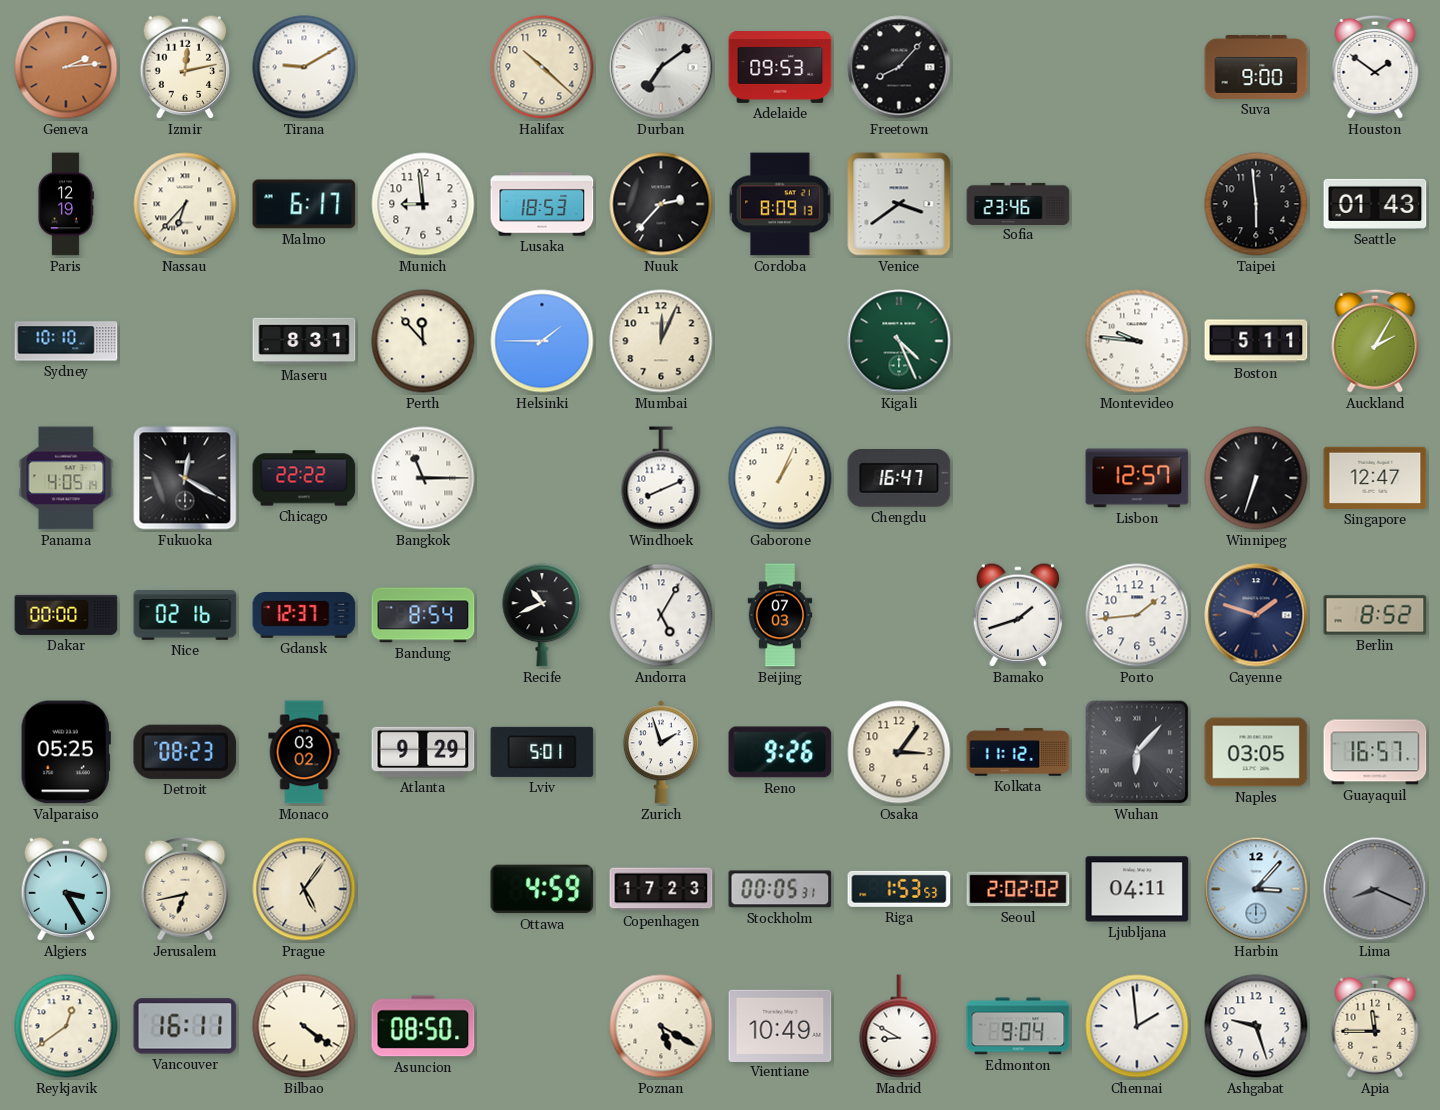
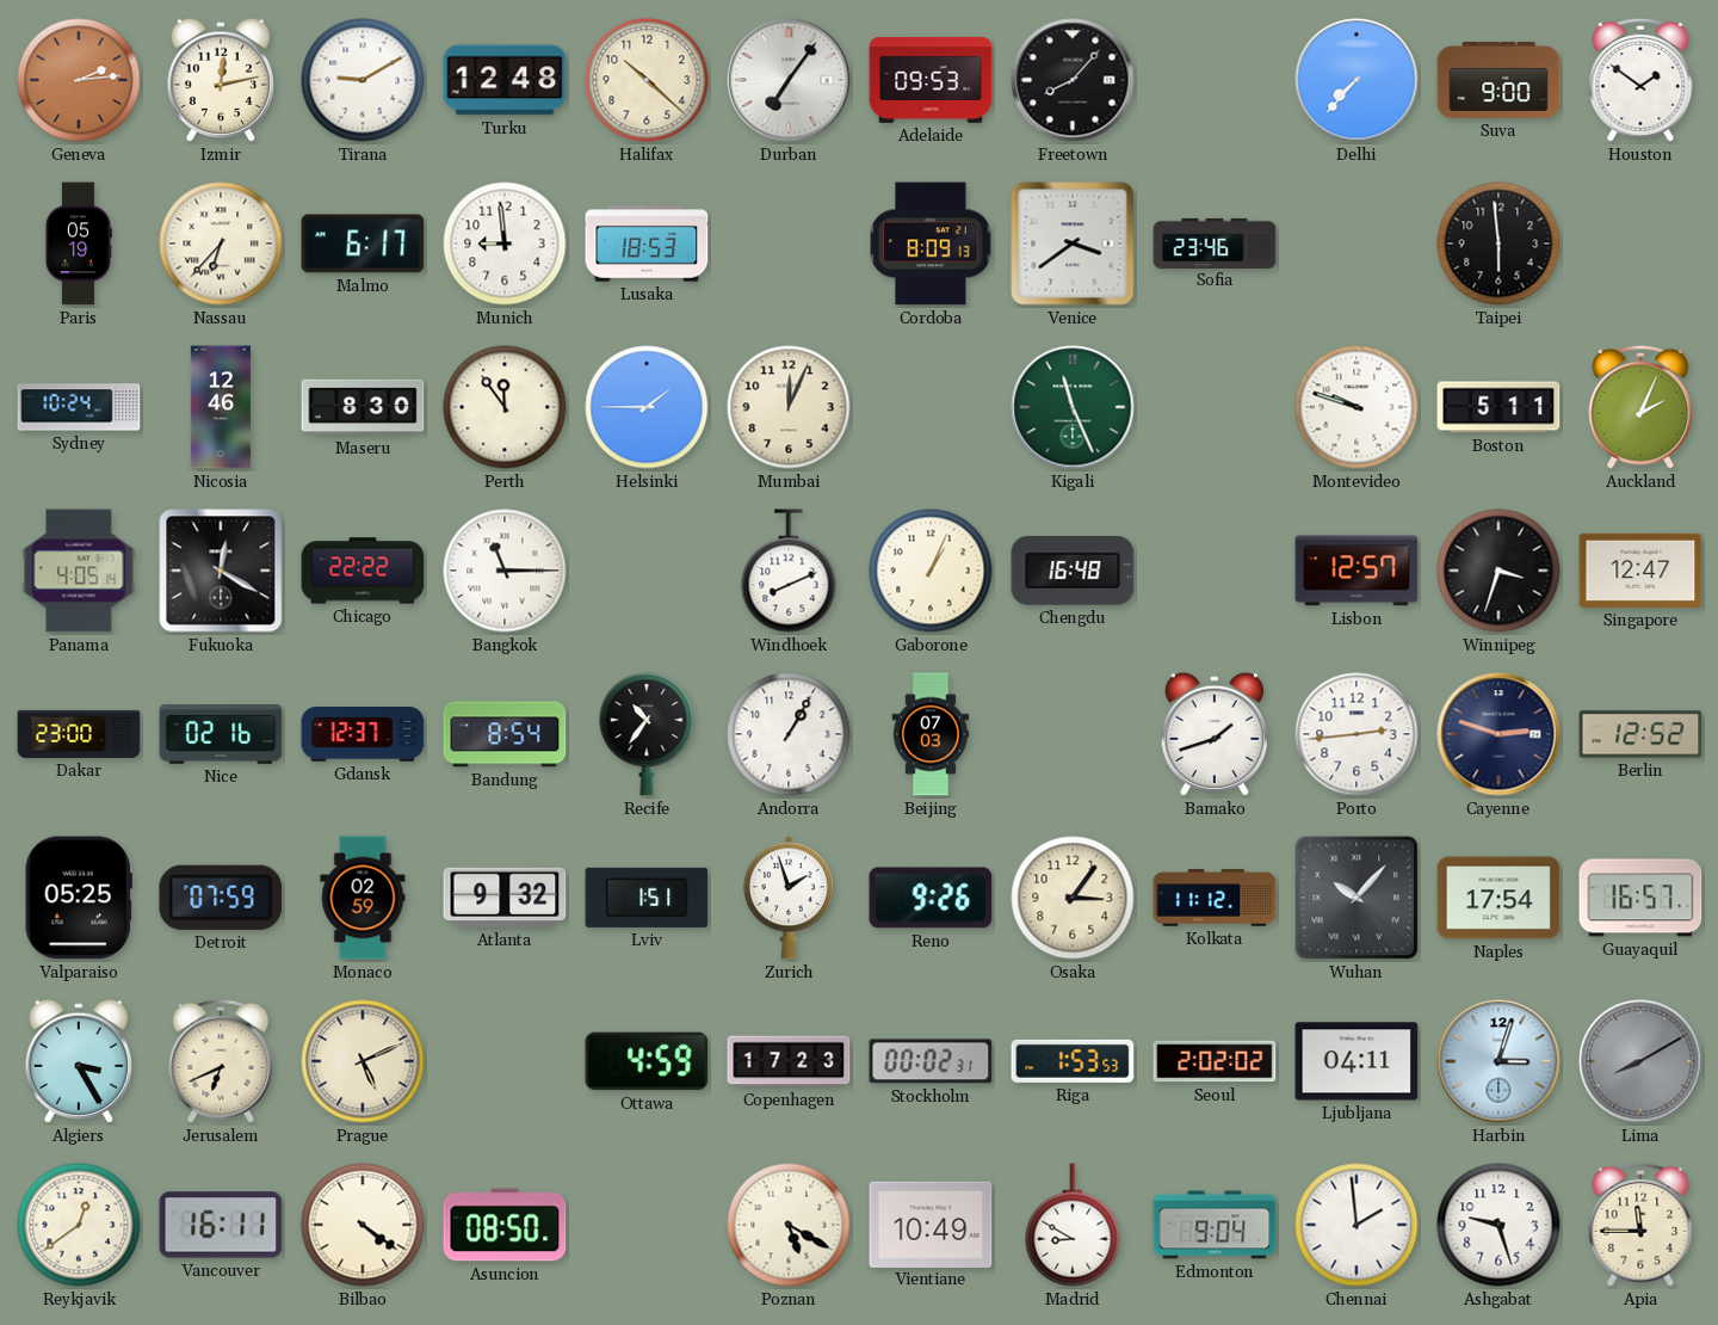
Turku: none -> 12:48
Durban: 7:09 -> 7:06
Delhi: none -> 7:37
Paris: 12:19 -> 05:19
Nuuk: 2:37 -> none
Seattle: 01:43 -> none
Sydney: 10:10 -> 10:24
Nicosia: none -> 12:46
Maseru: 8:31 -> 8:30
Perth: 11:53 -> 11:54
Kigali: 4:26 -> 11:26
Montevideo: 9:46 -> 9:48
Auckland: 2:05 -> 2:04
Chengdu: 16:47 -> 16:48
Winnipeg: 6:33 -> 3:33
Dakar: 00:00 -> 23:00
Recife: 10:41 -> 10:36
Andorra: 5:05 -> 1:05
Porto: 1:44 -> 2:44
Cayenne: 1:48 -> 2:48
Berlin: 8:52 -> 12:52
Detroit: 08:23 -> 07:59
Monaco: 03:02 -> 02:59
Atlanta: 9:29 -> 9:32
Lviv: 5:01 -> 1:51
Wuhan: 6:07 -> 10:07
Naples: 03:05 -> 17:54
Jerusalem: 6:43 -> 6:41
Prague: 5:06 -> 5:11
Stockholm: 00:05 -> 00:02
Harbin: 3:07 -> 3:03
Lima: 8:19 -> 8:10
